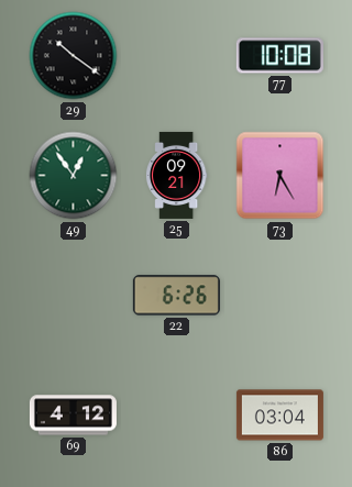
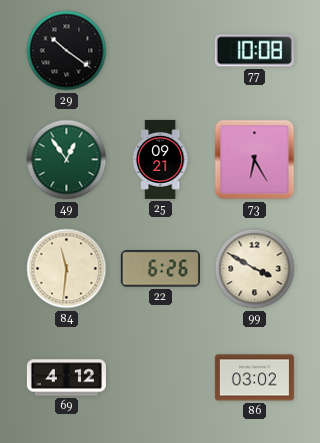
84: none -> 11:31
99: none -> 3:50
86: 03:04 -> 03:02
